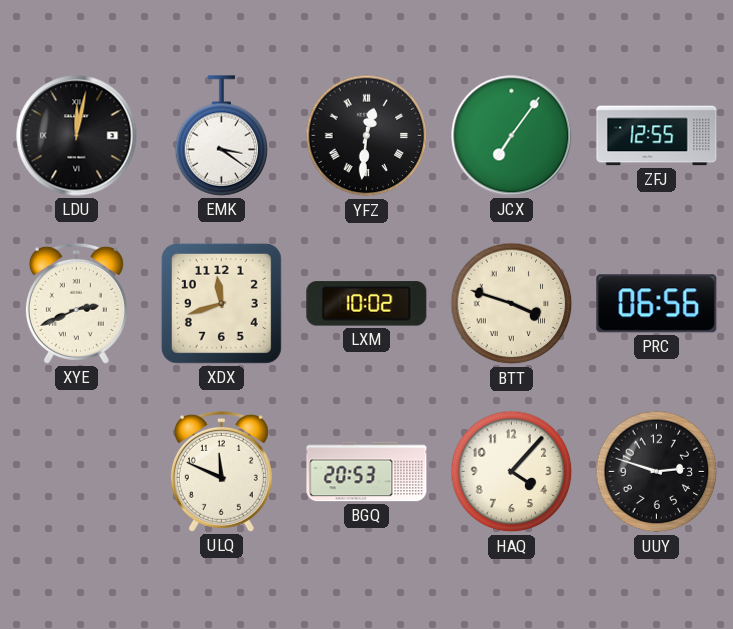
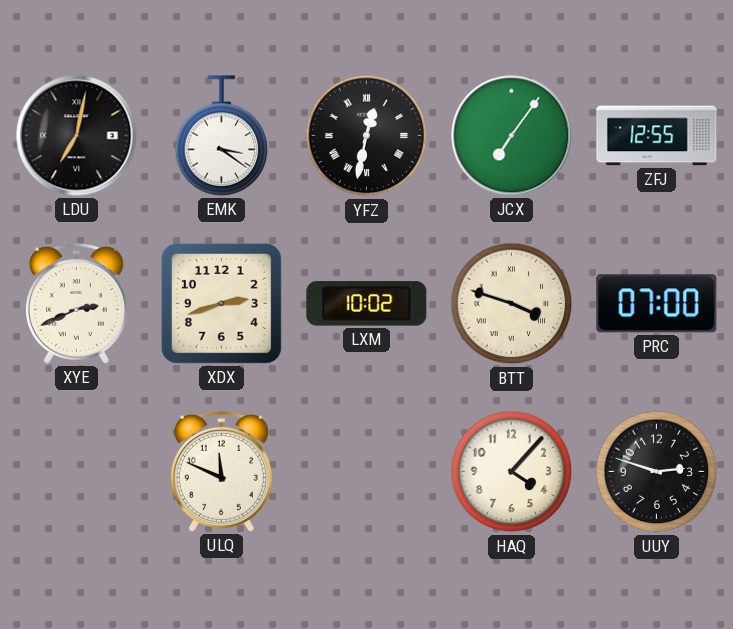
LDU: 12:02 -> 7:02
YFZ: 12:31 -> 12:32
XDX: 11:42 -> 2:42
PRC: 06:56 -> 07:00
BGQ: 20:53 -> none
